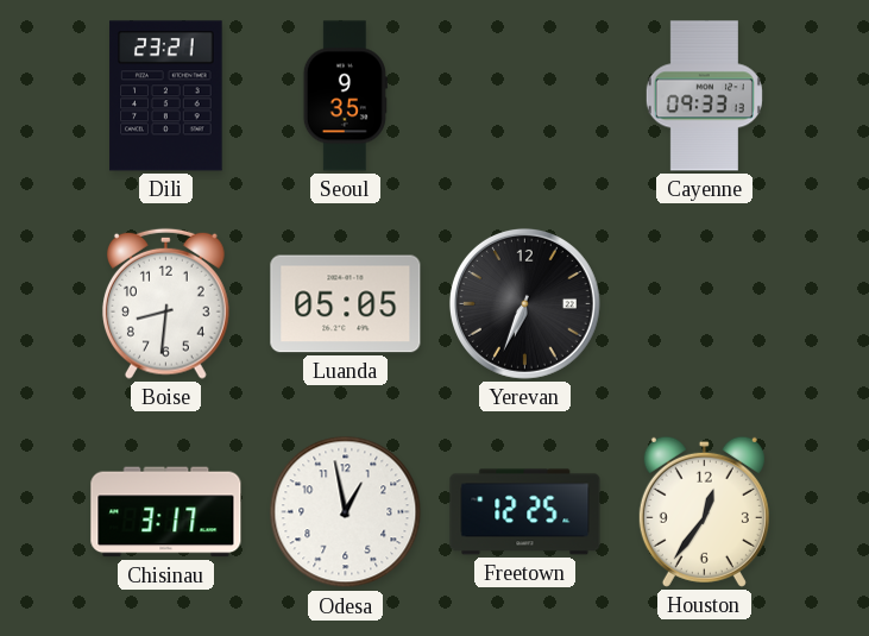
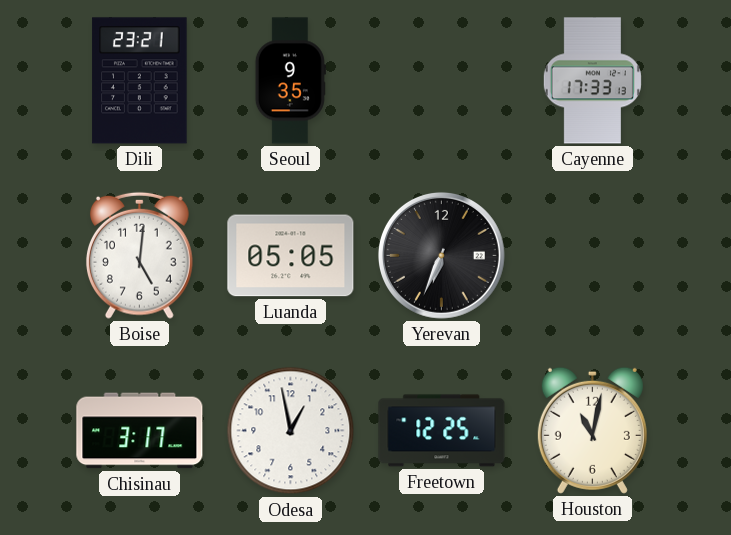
Cayenne: 09:33 -> 17:33
Boise: 8:31 -> 5:01
Houston: 12:36 -> 11:02
